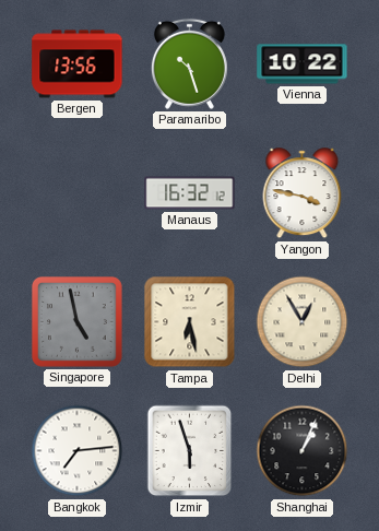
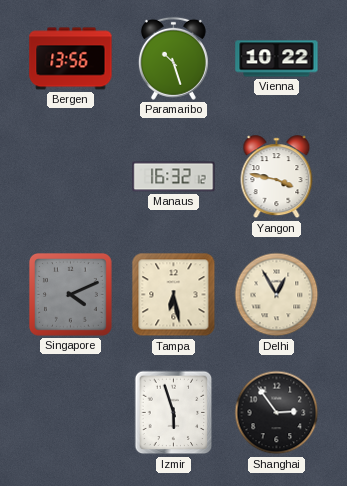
Singapore: 4:58 -> 4:11
Bangkok: 7:14 -> none
Shanghai: 1:04 -> 2:54
